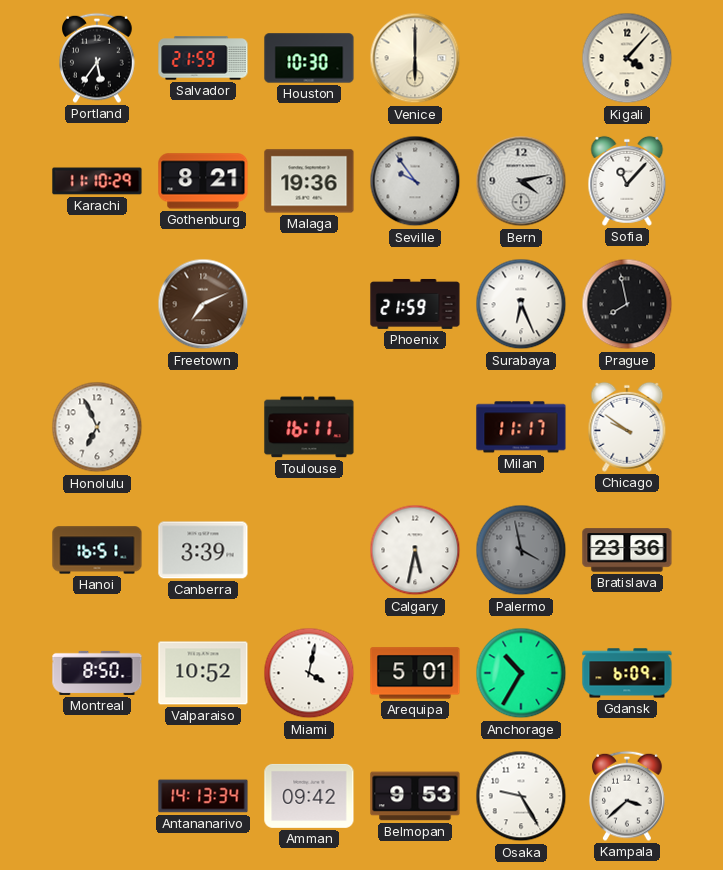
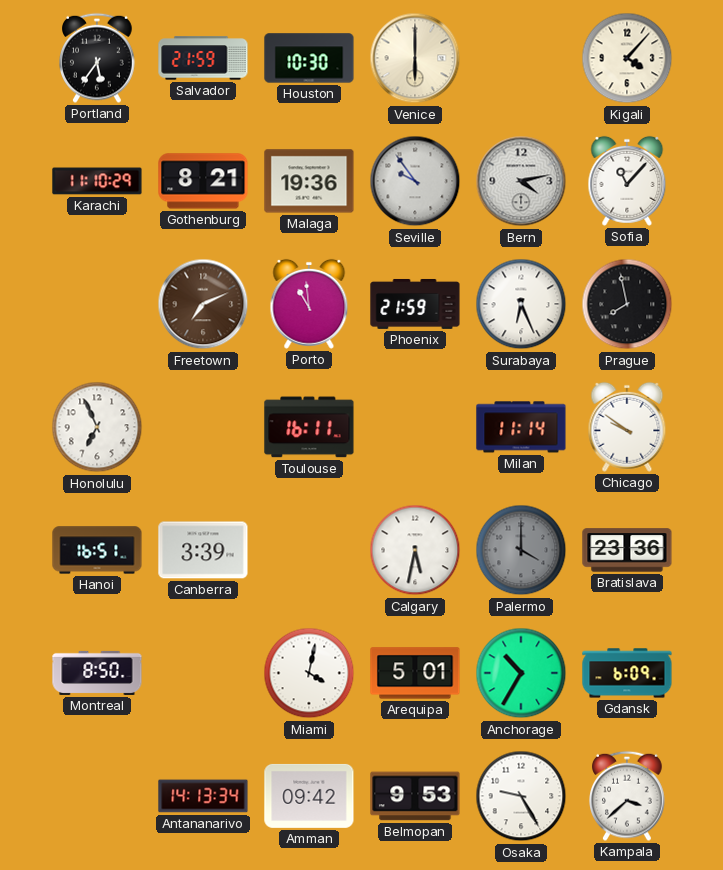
Porto: none -> 10:59
Milan: 11:17 -> 11:14
Palermo: 3:58 -> 4:00
Valparaiso: 10:52 -> none
